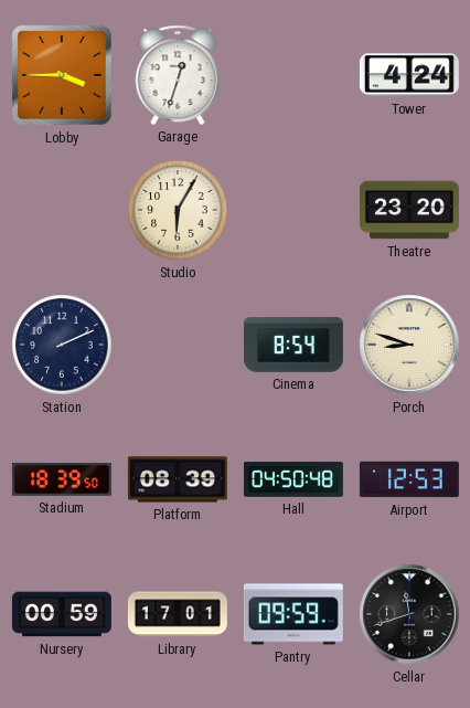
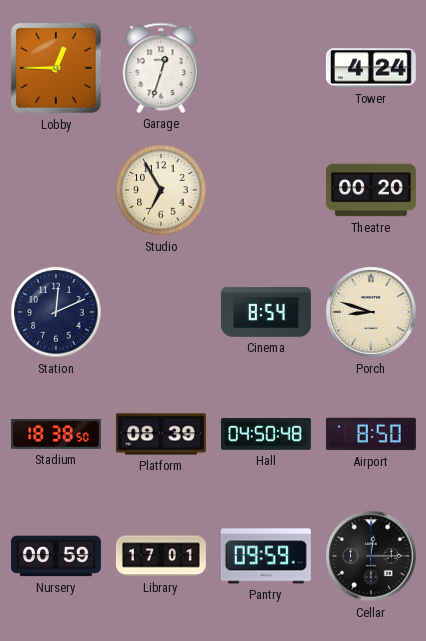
Lobby: 3:45 -> 12:45
Studio: 6:05 -> 6:55
Theatre: 23:20 -> 00:20
Station: 2:11 -> 12:11
Stadium: 18:39 -> 18:38
Airport: 12:53 -> 8:50
Cellar: 11:42 -> 12:15
